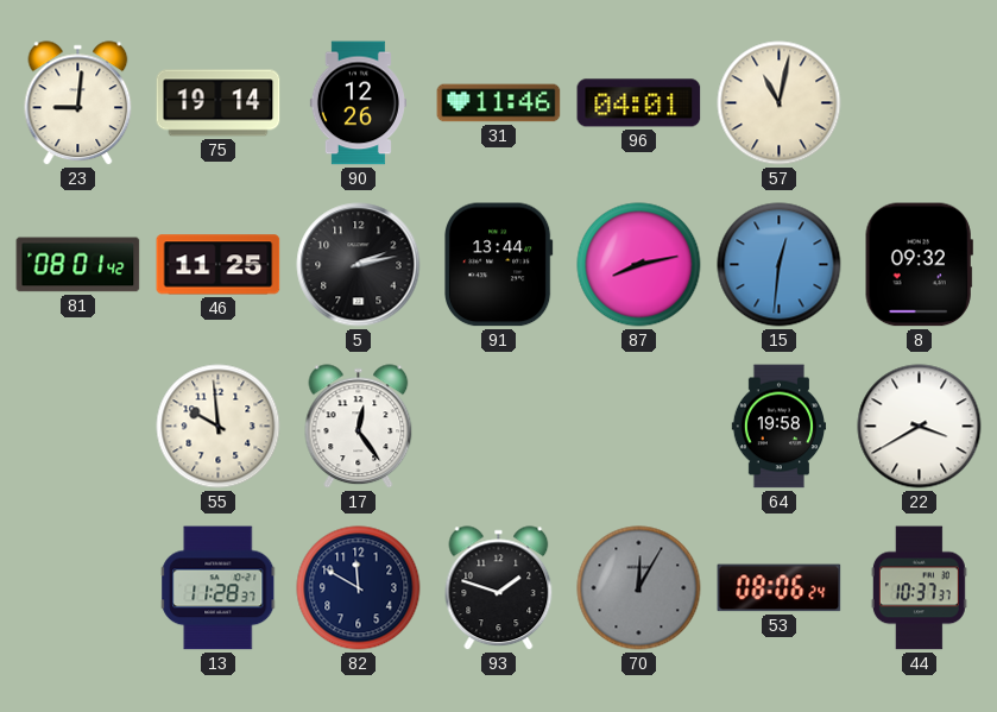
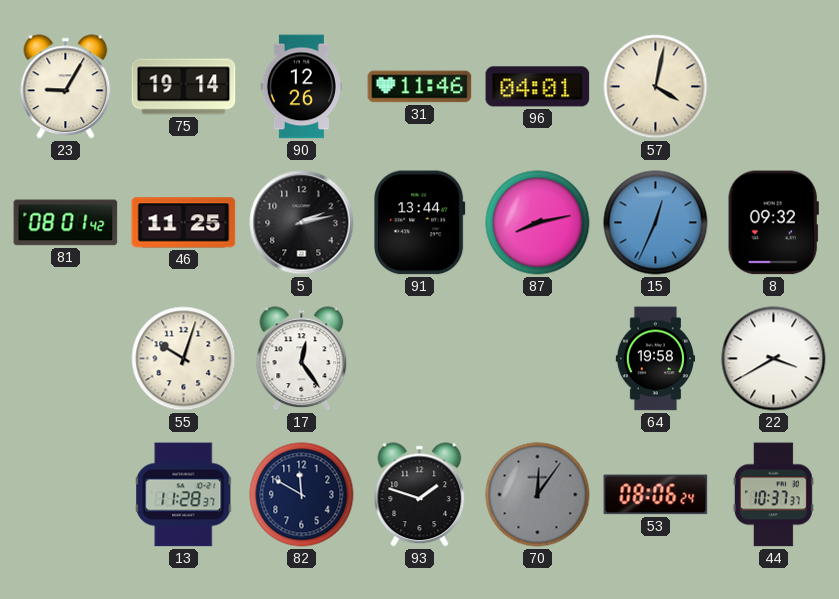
23: 9:01 -> 9:05
57: 11:02 -> 4:02
15: 12:31 -> 12:34
55: 9:59 -> 10:03
70: 12:05 -> 12:06
